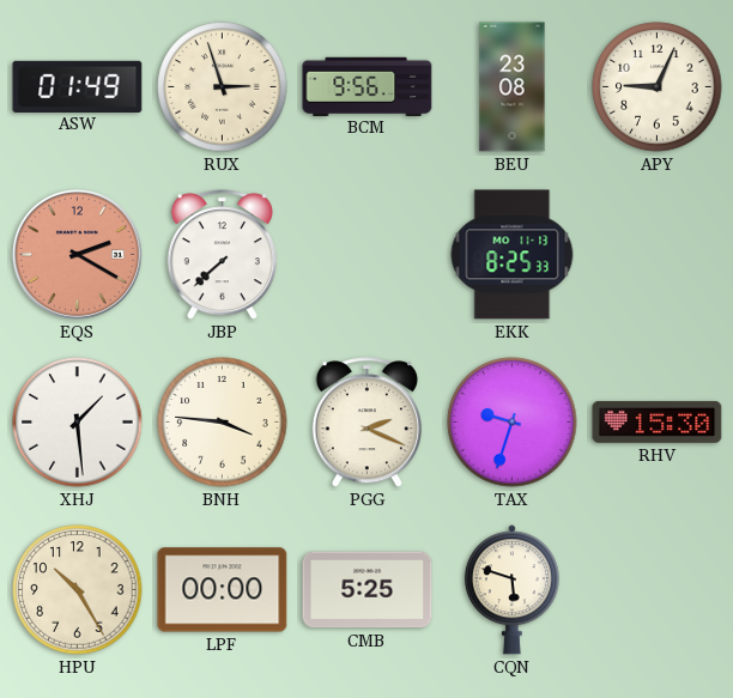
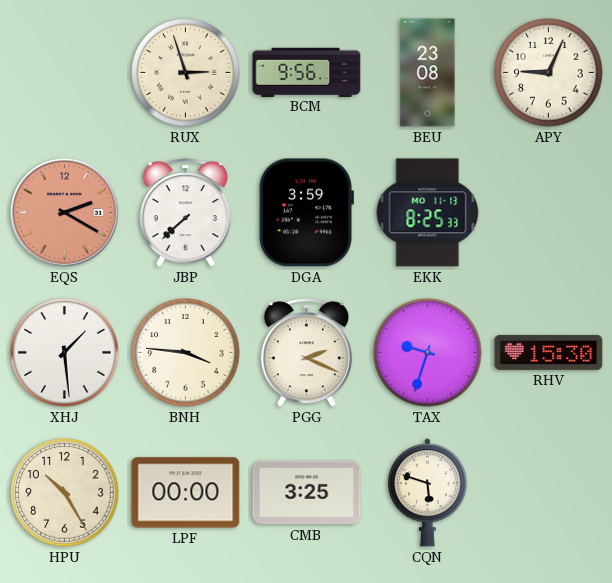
ASW: 01:49 -> none
DGA: none -> 3:59
CMB: 5:25 -> 3:25
